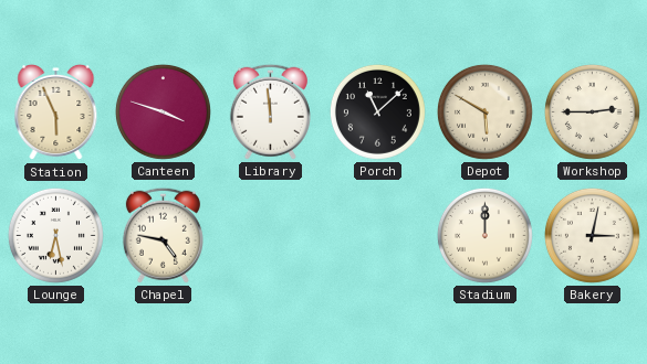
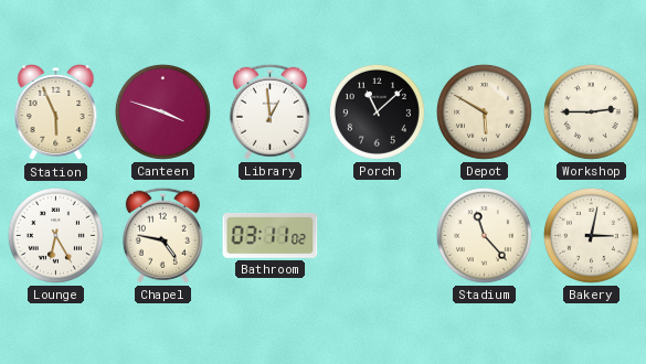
Library: 11:59 -> 12:59
Lounge: 6:28 -> 6:25
Bathroom: none -> 03:11
Stadium: 12:00 -> 11:23
